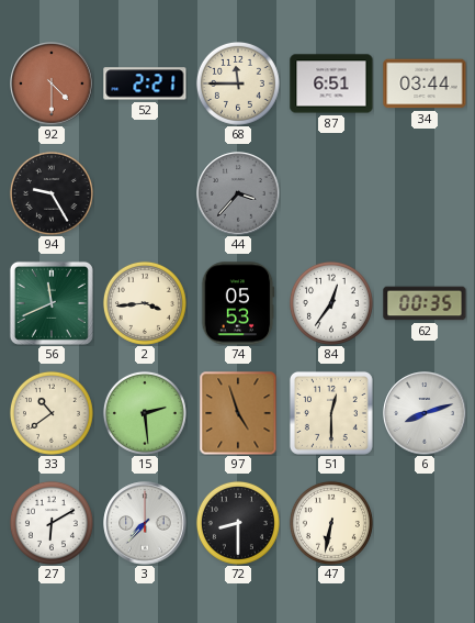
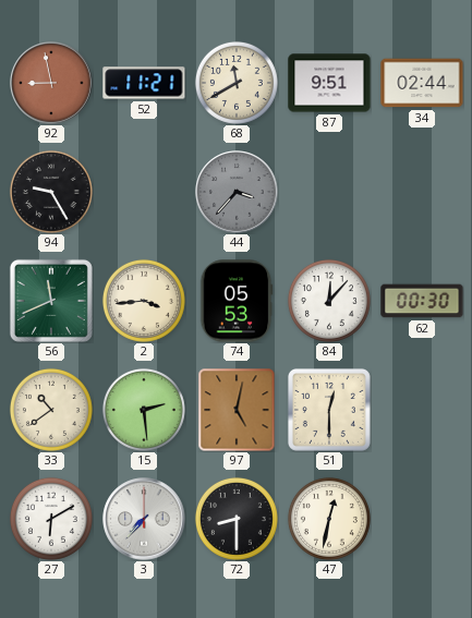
92: 4:30 -> 8:58
52: 2:21 -> 11:21
68: 11:45 -> 11:40
87: 6:51 -> 9:51
34: 03:44 -> 02:44
84: 12:36 -> 12:07
62: 00:35 -> 00:30
97: 4:57 -> 5:02
6: 8:12 -> none
47: 6:32 -> 12:32
